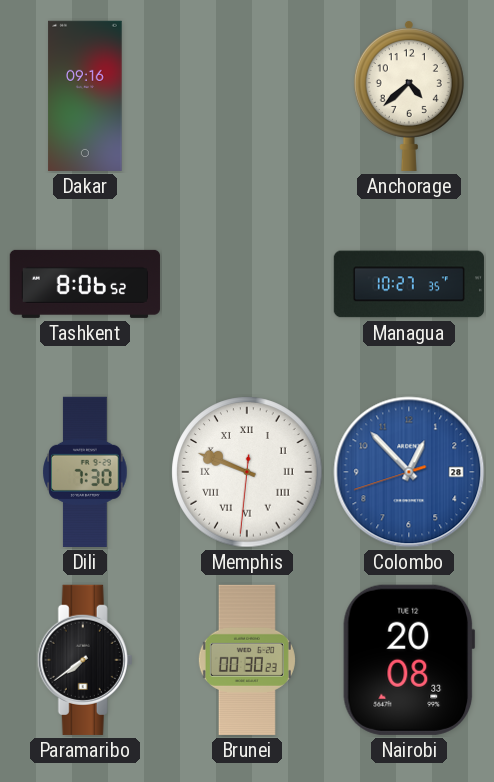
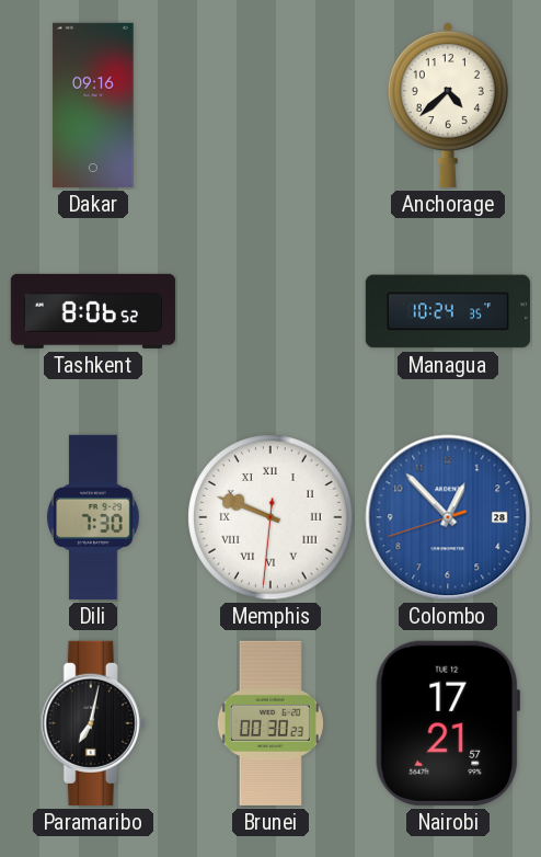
Managua: 10:27 -> 10:24
Paramaribo: 7:39 -> 7:02
Nairobi: 20:08 -> 17:21
